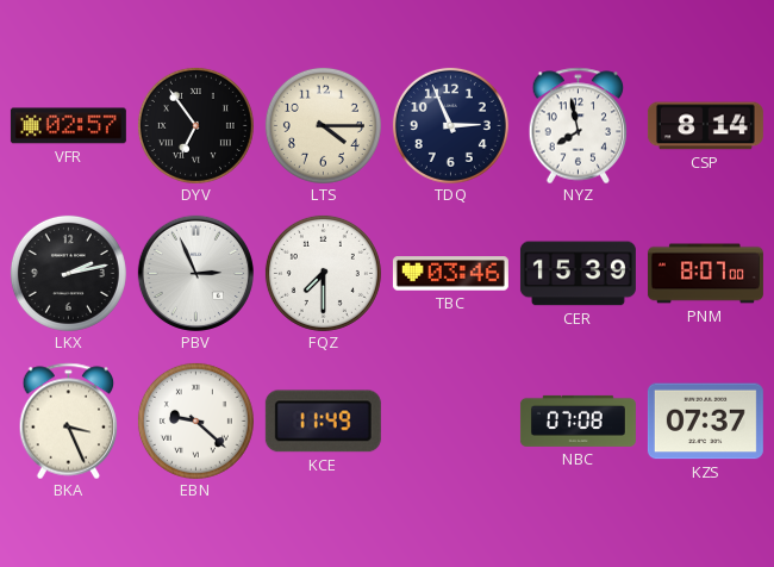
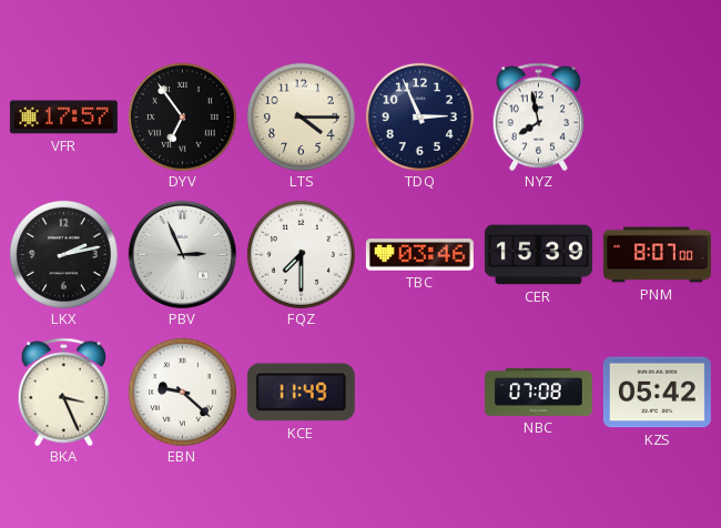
VFR: 02:57 -> 17:57
CSP: 8:14 -> none
KZS: 07:37 -> 05:42
